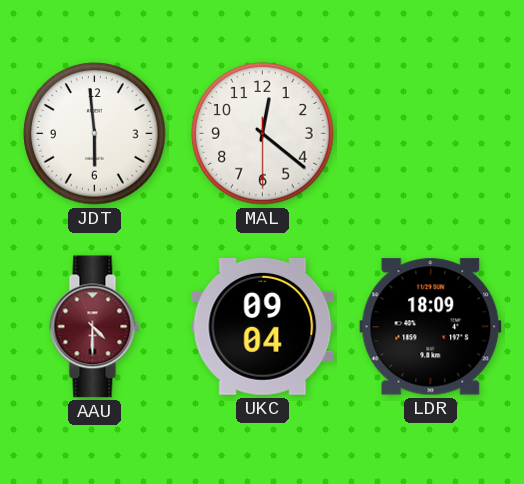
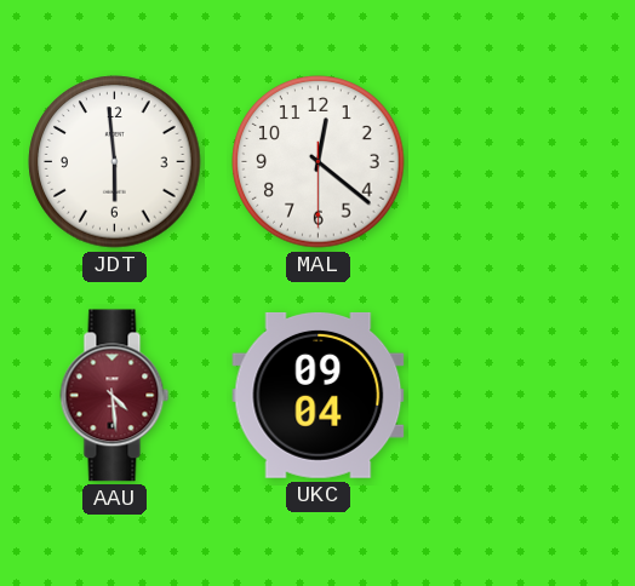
AAU: 4:30 -> 4:29
LDR: 18:09 -> none
